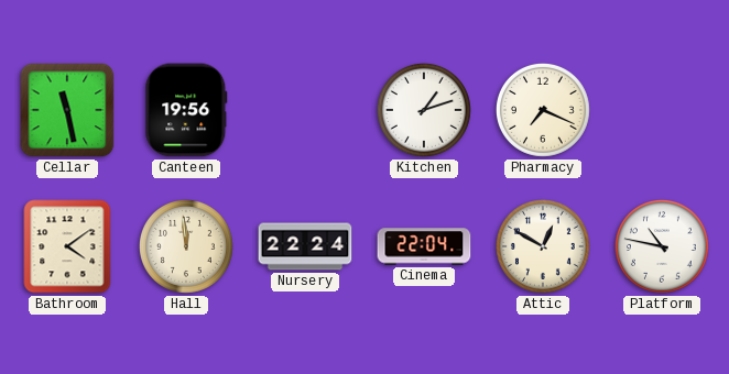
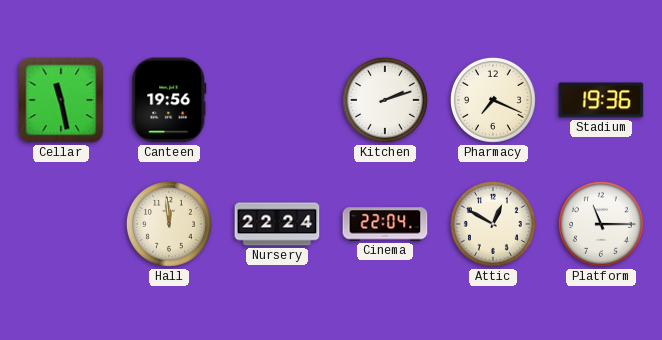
Kitchen: 1:12 -> 2:12
Stadium: none -> 19:36
Bathroom: 4:09 -> none
Platform: 10:47 -> 11:15
